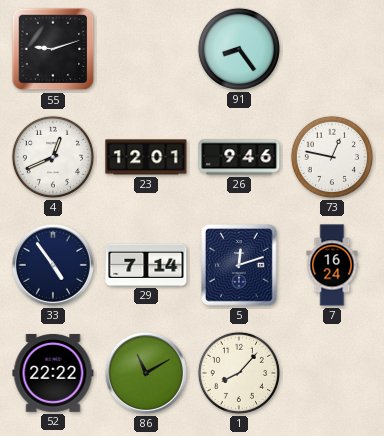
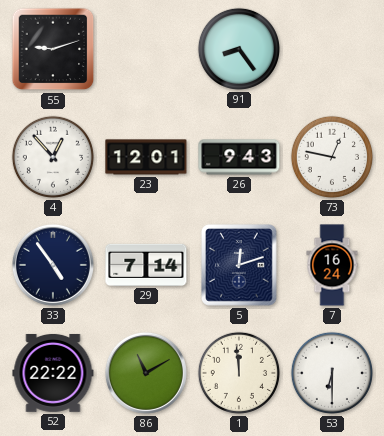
4: 12:41 -> 12:53
26: 9:46 -> 9:43
1: 8:07 -> 11:59
53: none -> 6:30
